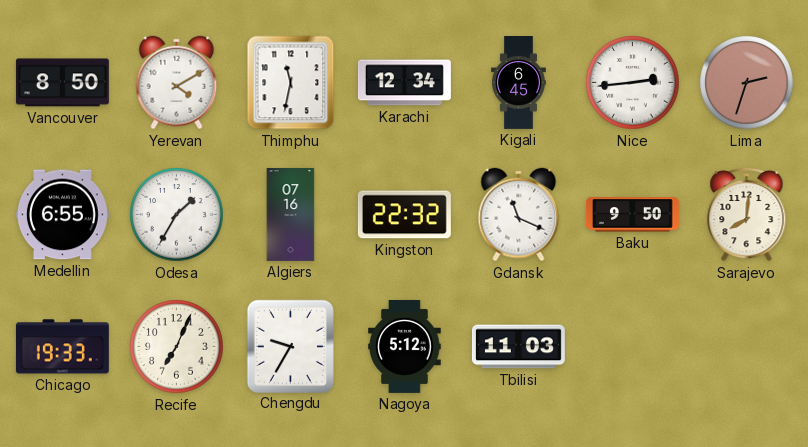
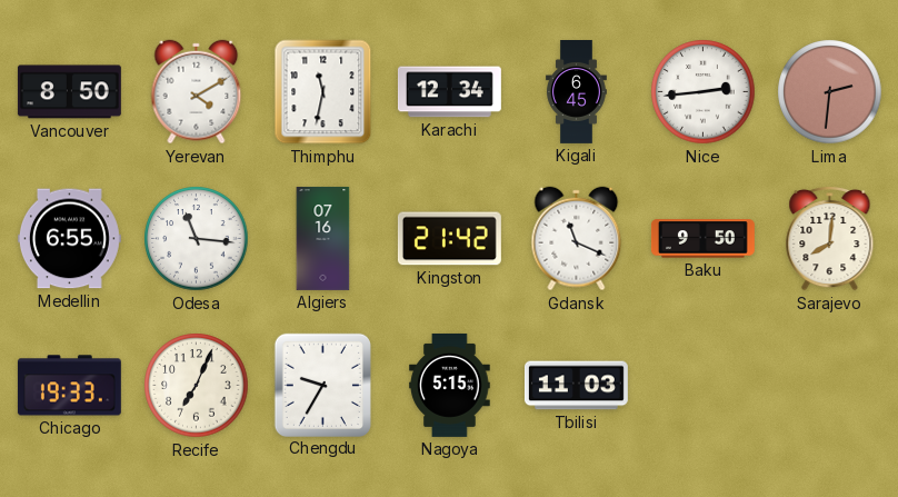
Lima: 2:33 -> 2:31
Odesa: 1:35 -> 11:16
Kingston: 22:32 -> 21:42
Nagoya: 5:12 -> 5:15
